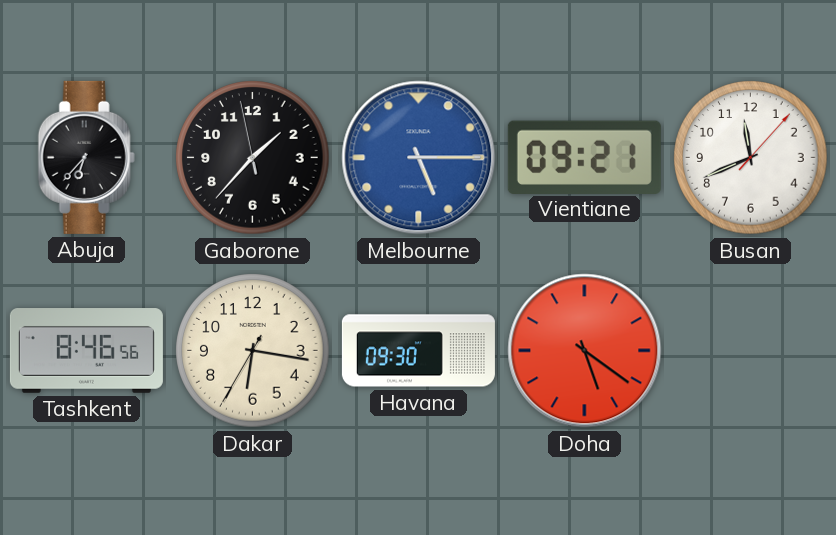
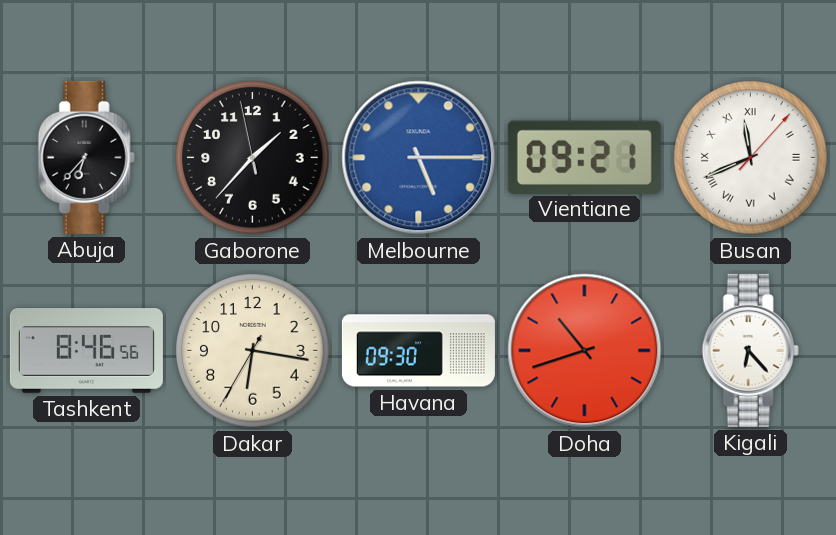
Busan numerals: Arabic -> Roman
Doha: 5:21 -> 10:42
Kigali: none -> 6:23
